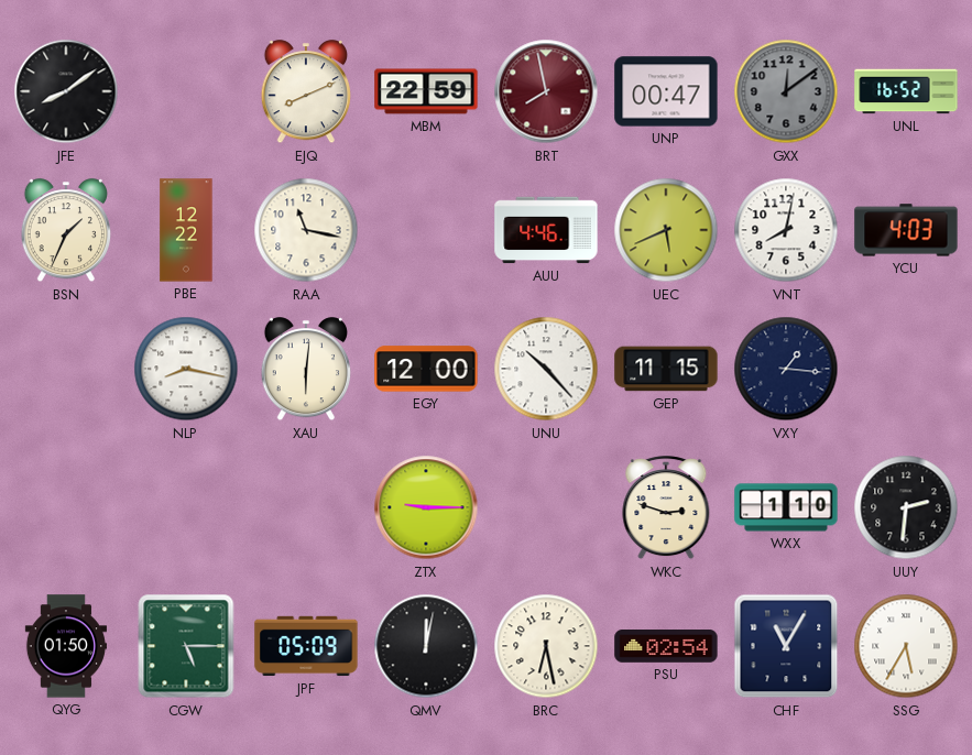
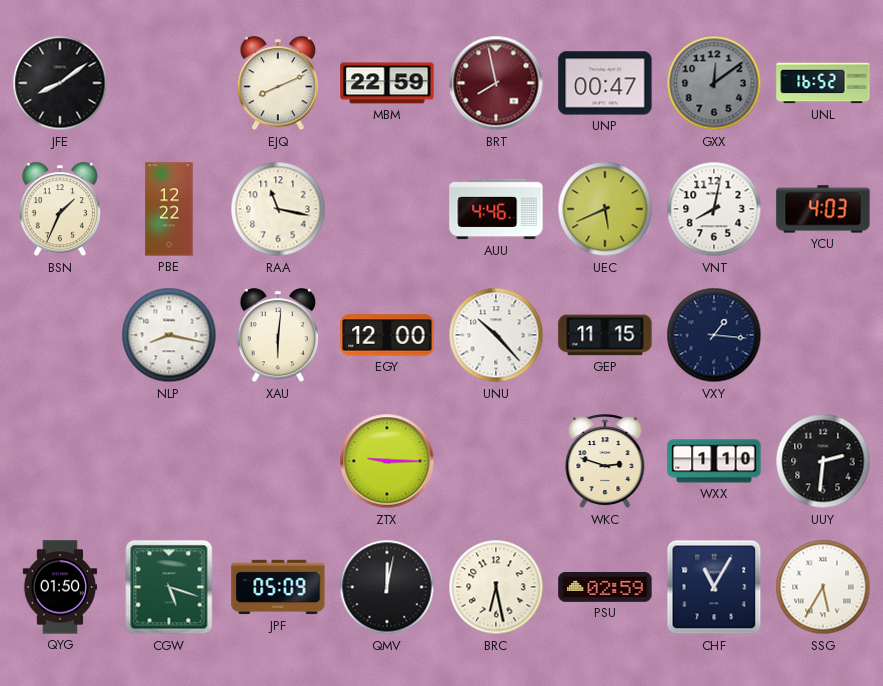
CGW: 5:15 -> 5:18
PSU: 02:54 -> 02:59
